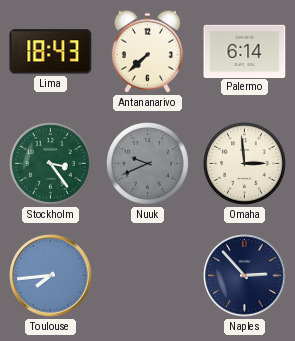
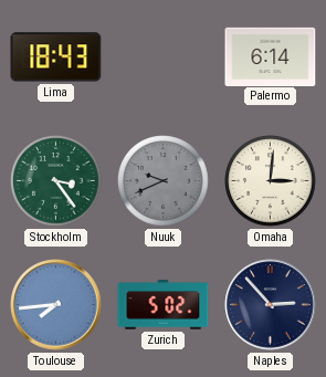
Antananarivo: 7:38 -> none
Omaha: 2:59 -> 3:01
Zurich: none -> 5:02
